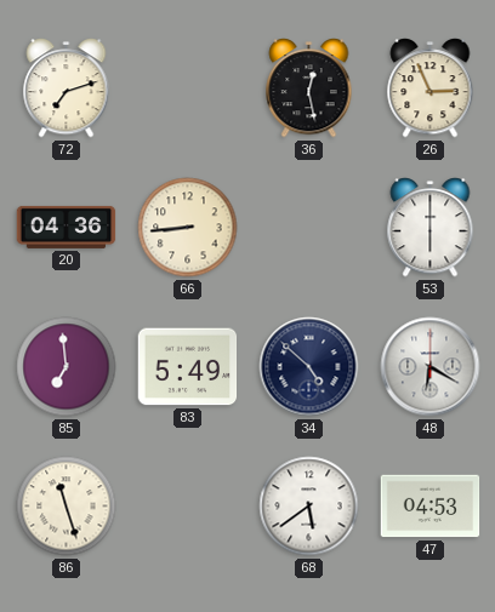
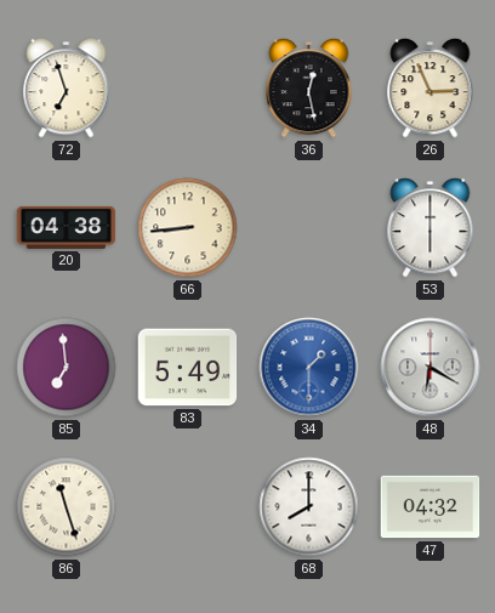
72: 7:12 -> 6:57
20: 04:36 -> 04:38
34: 4:52 -> 1:30
34 dial: navy -> blue
68: 5:39 -> 8:00
47: 04:53 -> 04:32
